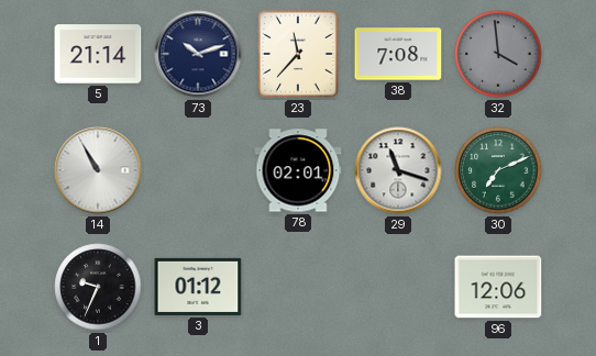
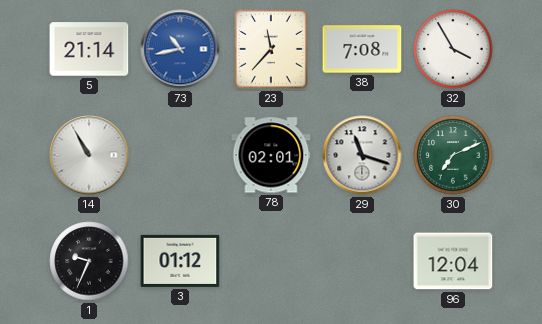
73: 10:12 -> 10:43
73 dial: navy -> blue
32: 3:59 -> 3:55
32 dial: grey -> white
96: 12:06 -> 12:04
